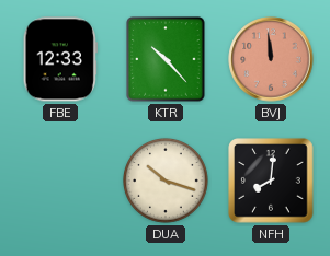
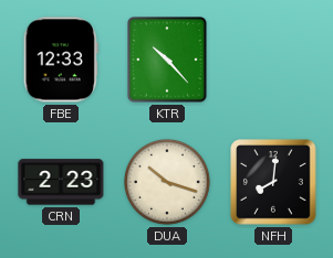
BVJ: 11:59 -> none
CRN: none -> 2:23
